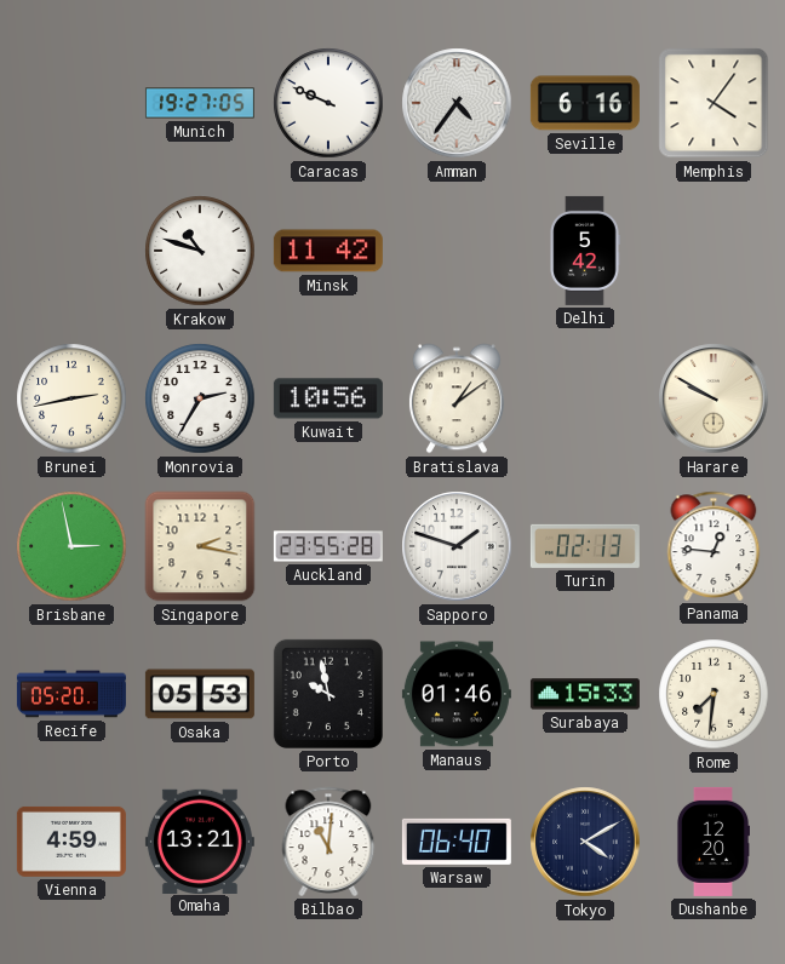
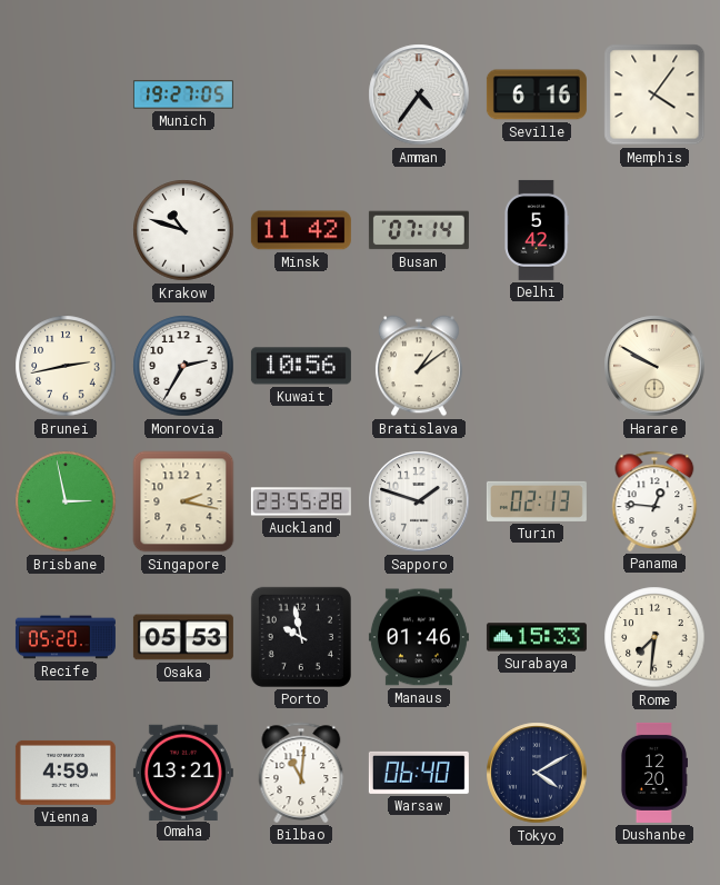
Caracas: 9:49 -> none
Busan: none -> 07:14
